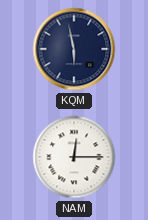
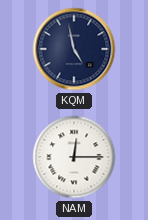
KQM: 5:58 -> 4:58
